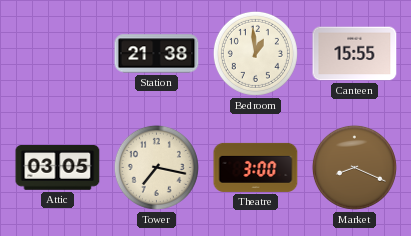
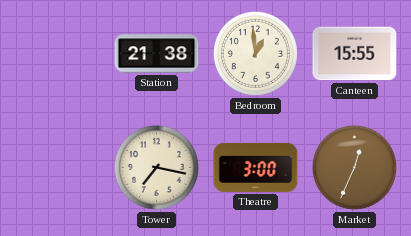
Attic: 03:05 -> none
Market: 8:19 -> 12:34
